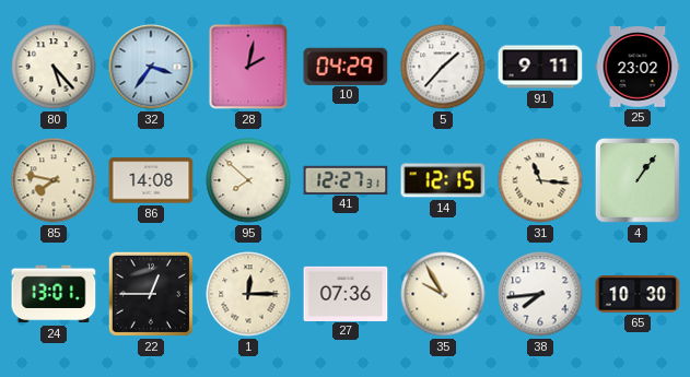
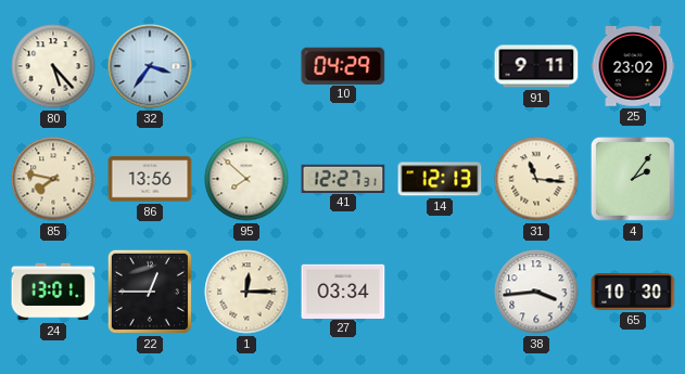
28: 2:02 -> none
5: 1:37 -> none
86: 14:08 -> 13:56
14: 12:15 -> 12:13
4: 1:06 -> 2:06
27: 07:36 -> 03:34
35: 9:55 -> none
38: 7:44 -> 3:44
